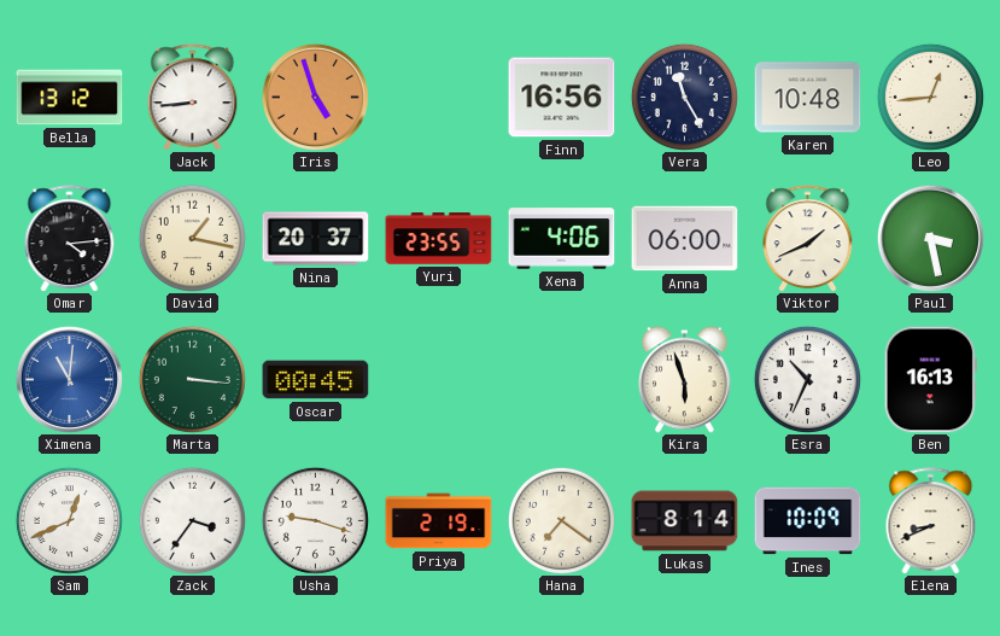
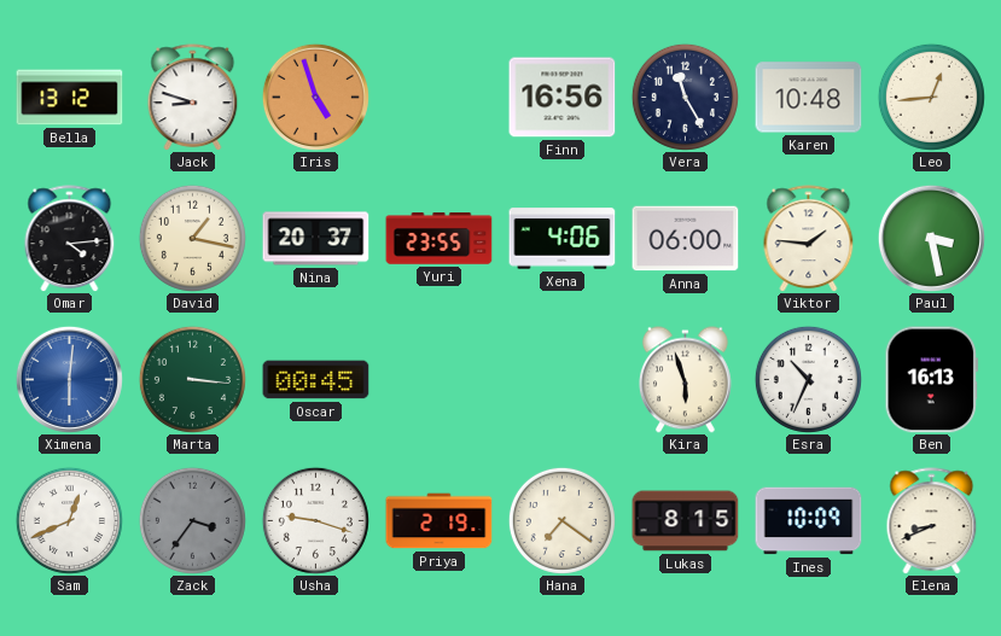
Jack: 8:44 -> 8:48
Viktor: 1:41 -> 1:46
Ximena: 11:01 -> 6:01
Zack dial: white -> grey
Lukas: 8:14 -> 8:15
